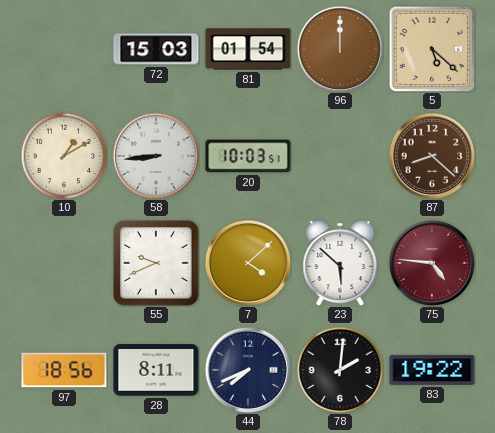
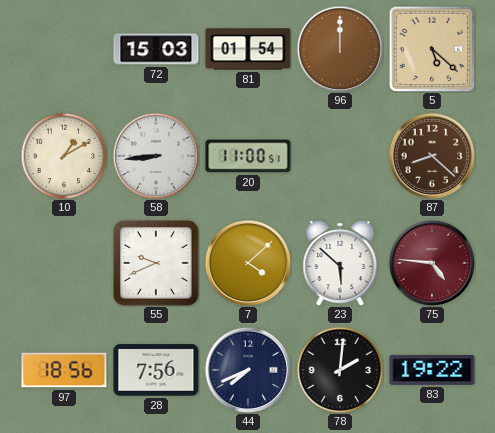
20: 10:03 -> 11:00
28: 8:11 -> 7:56
